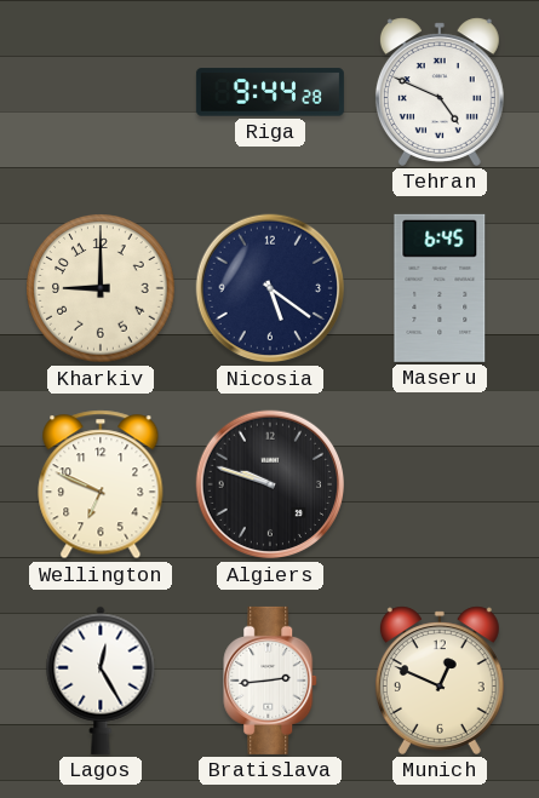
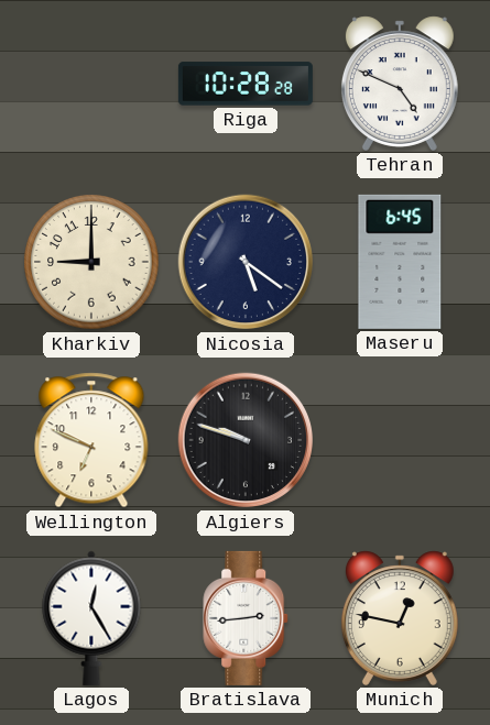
Riga: 9:44 -> 10:28
Munich: 12:49 -> 12:47
